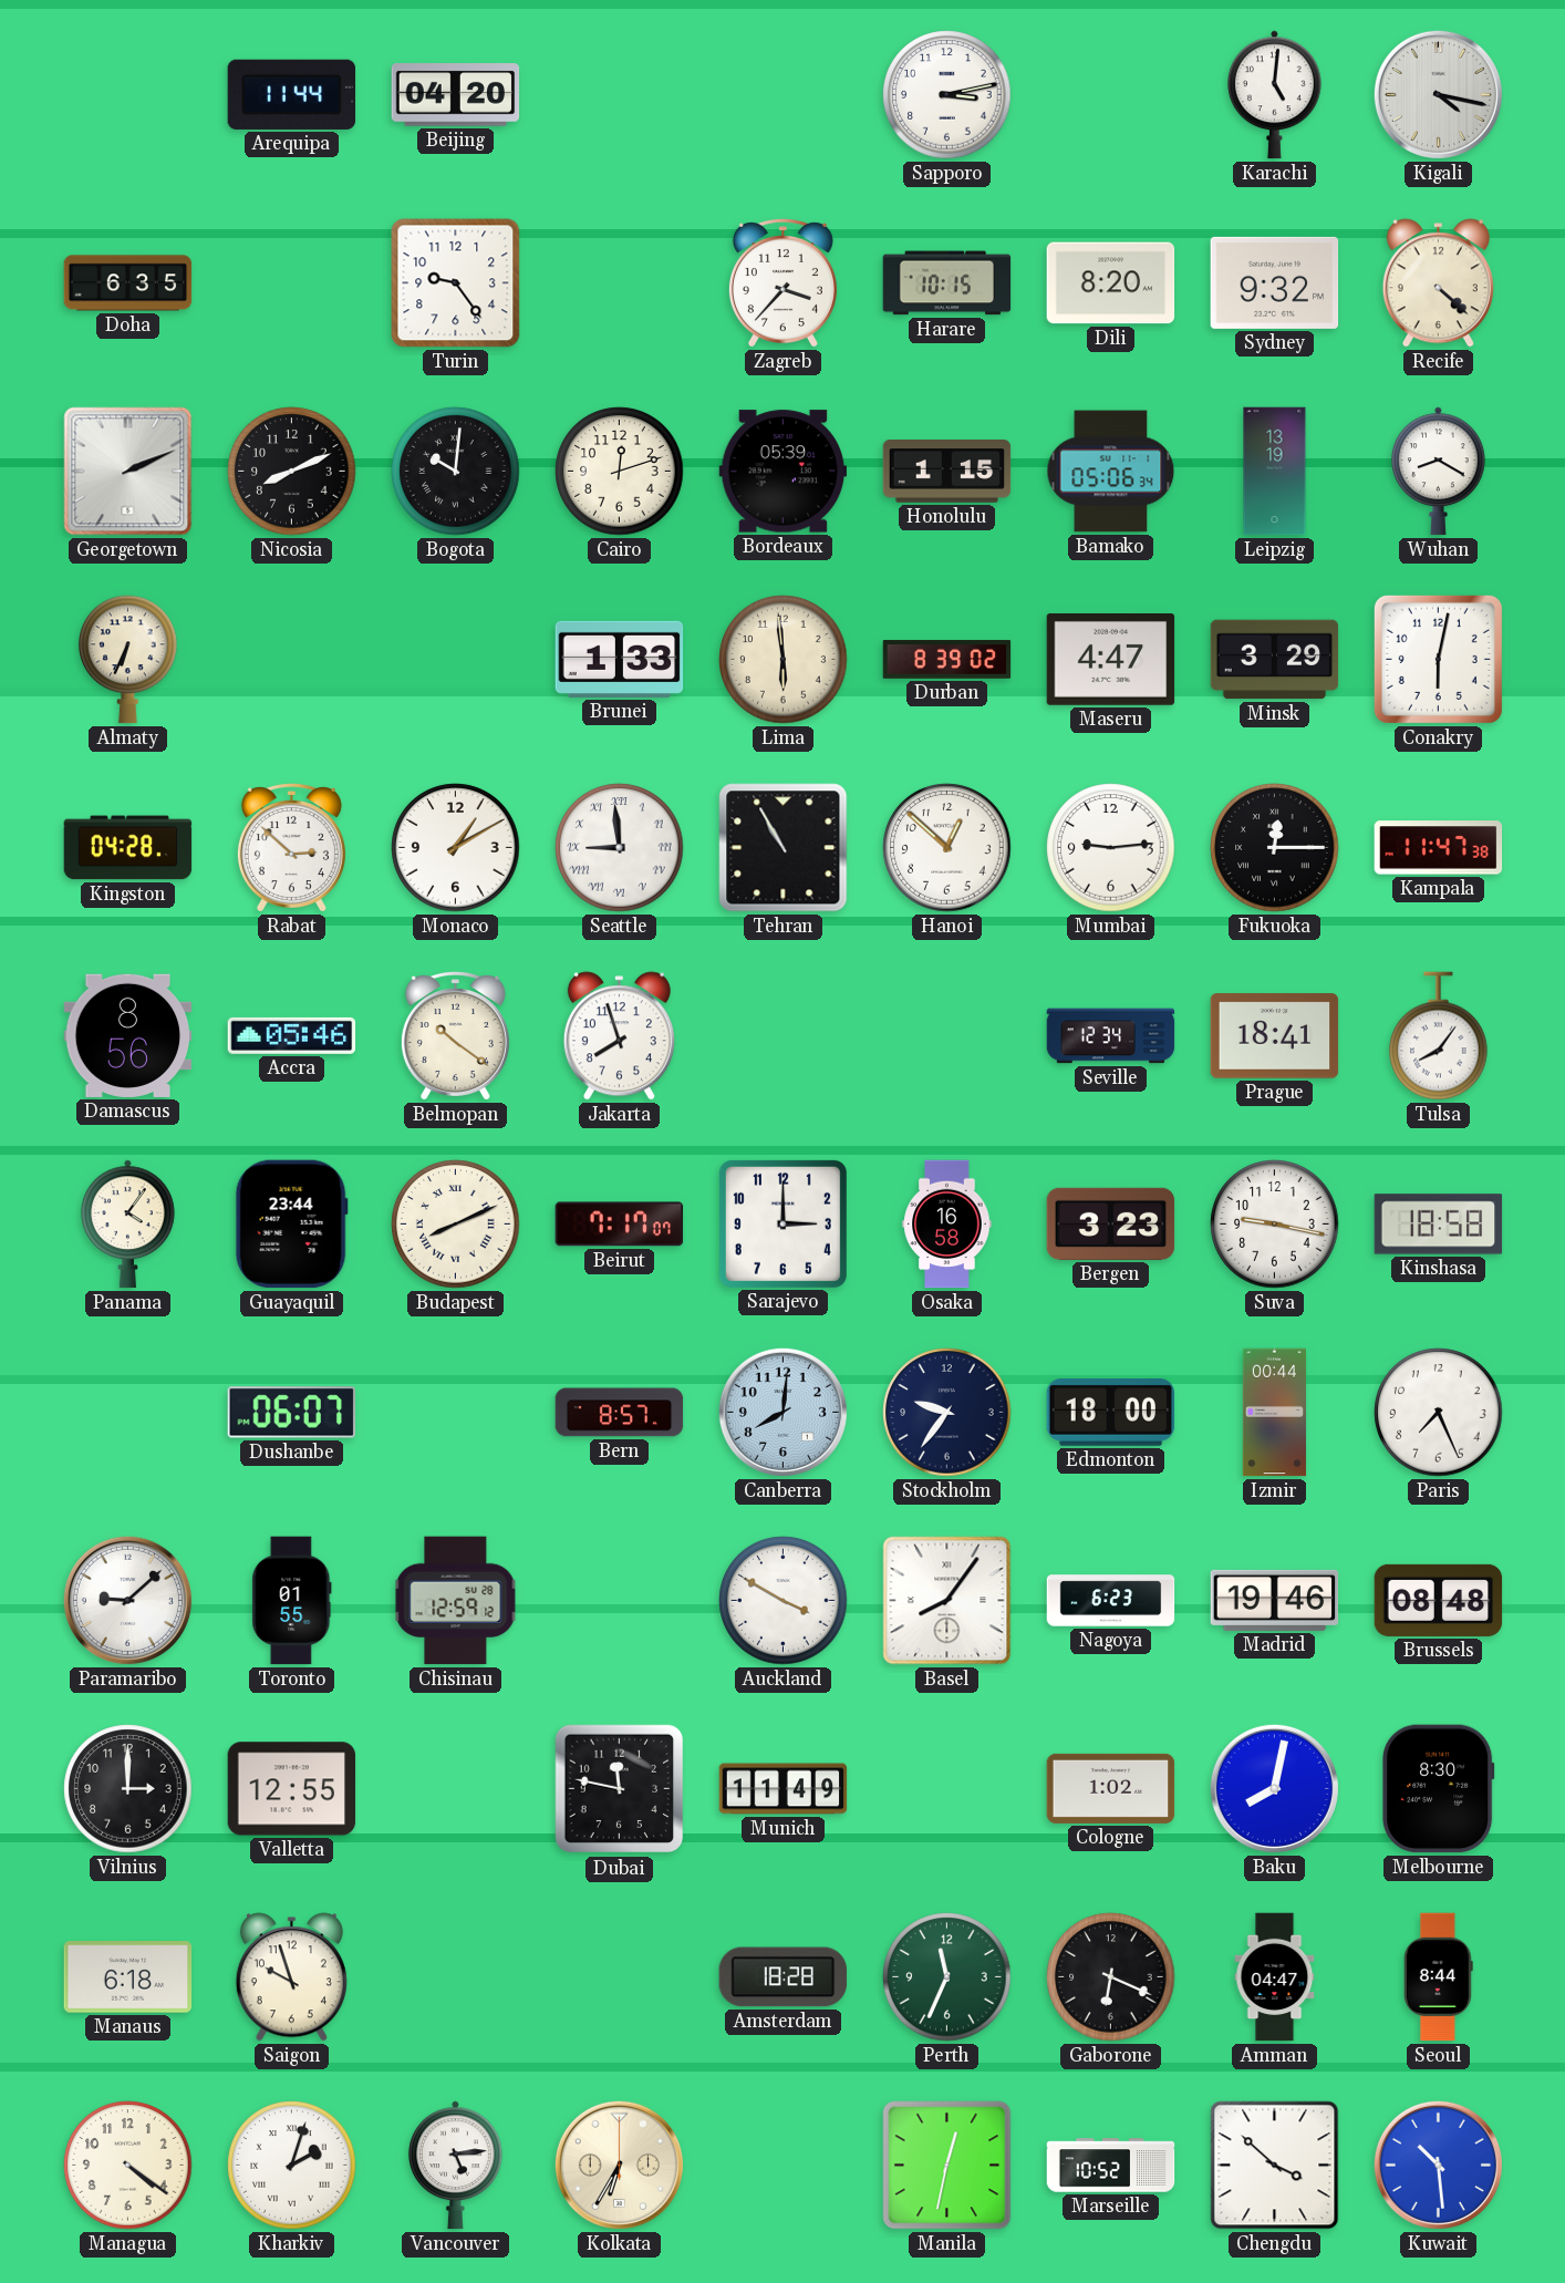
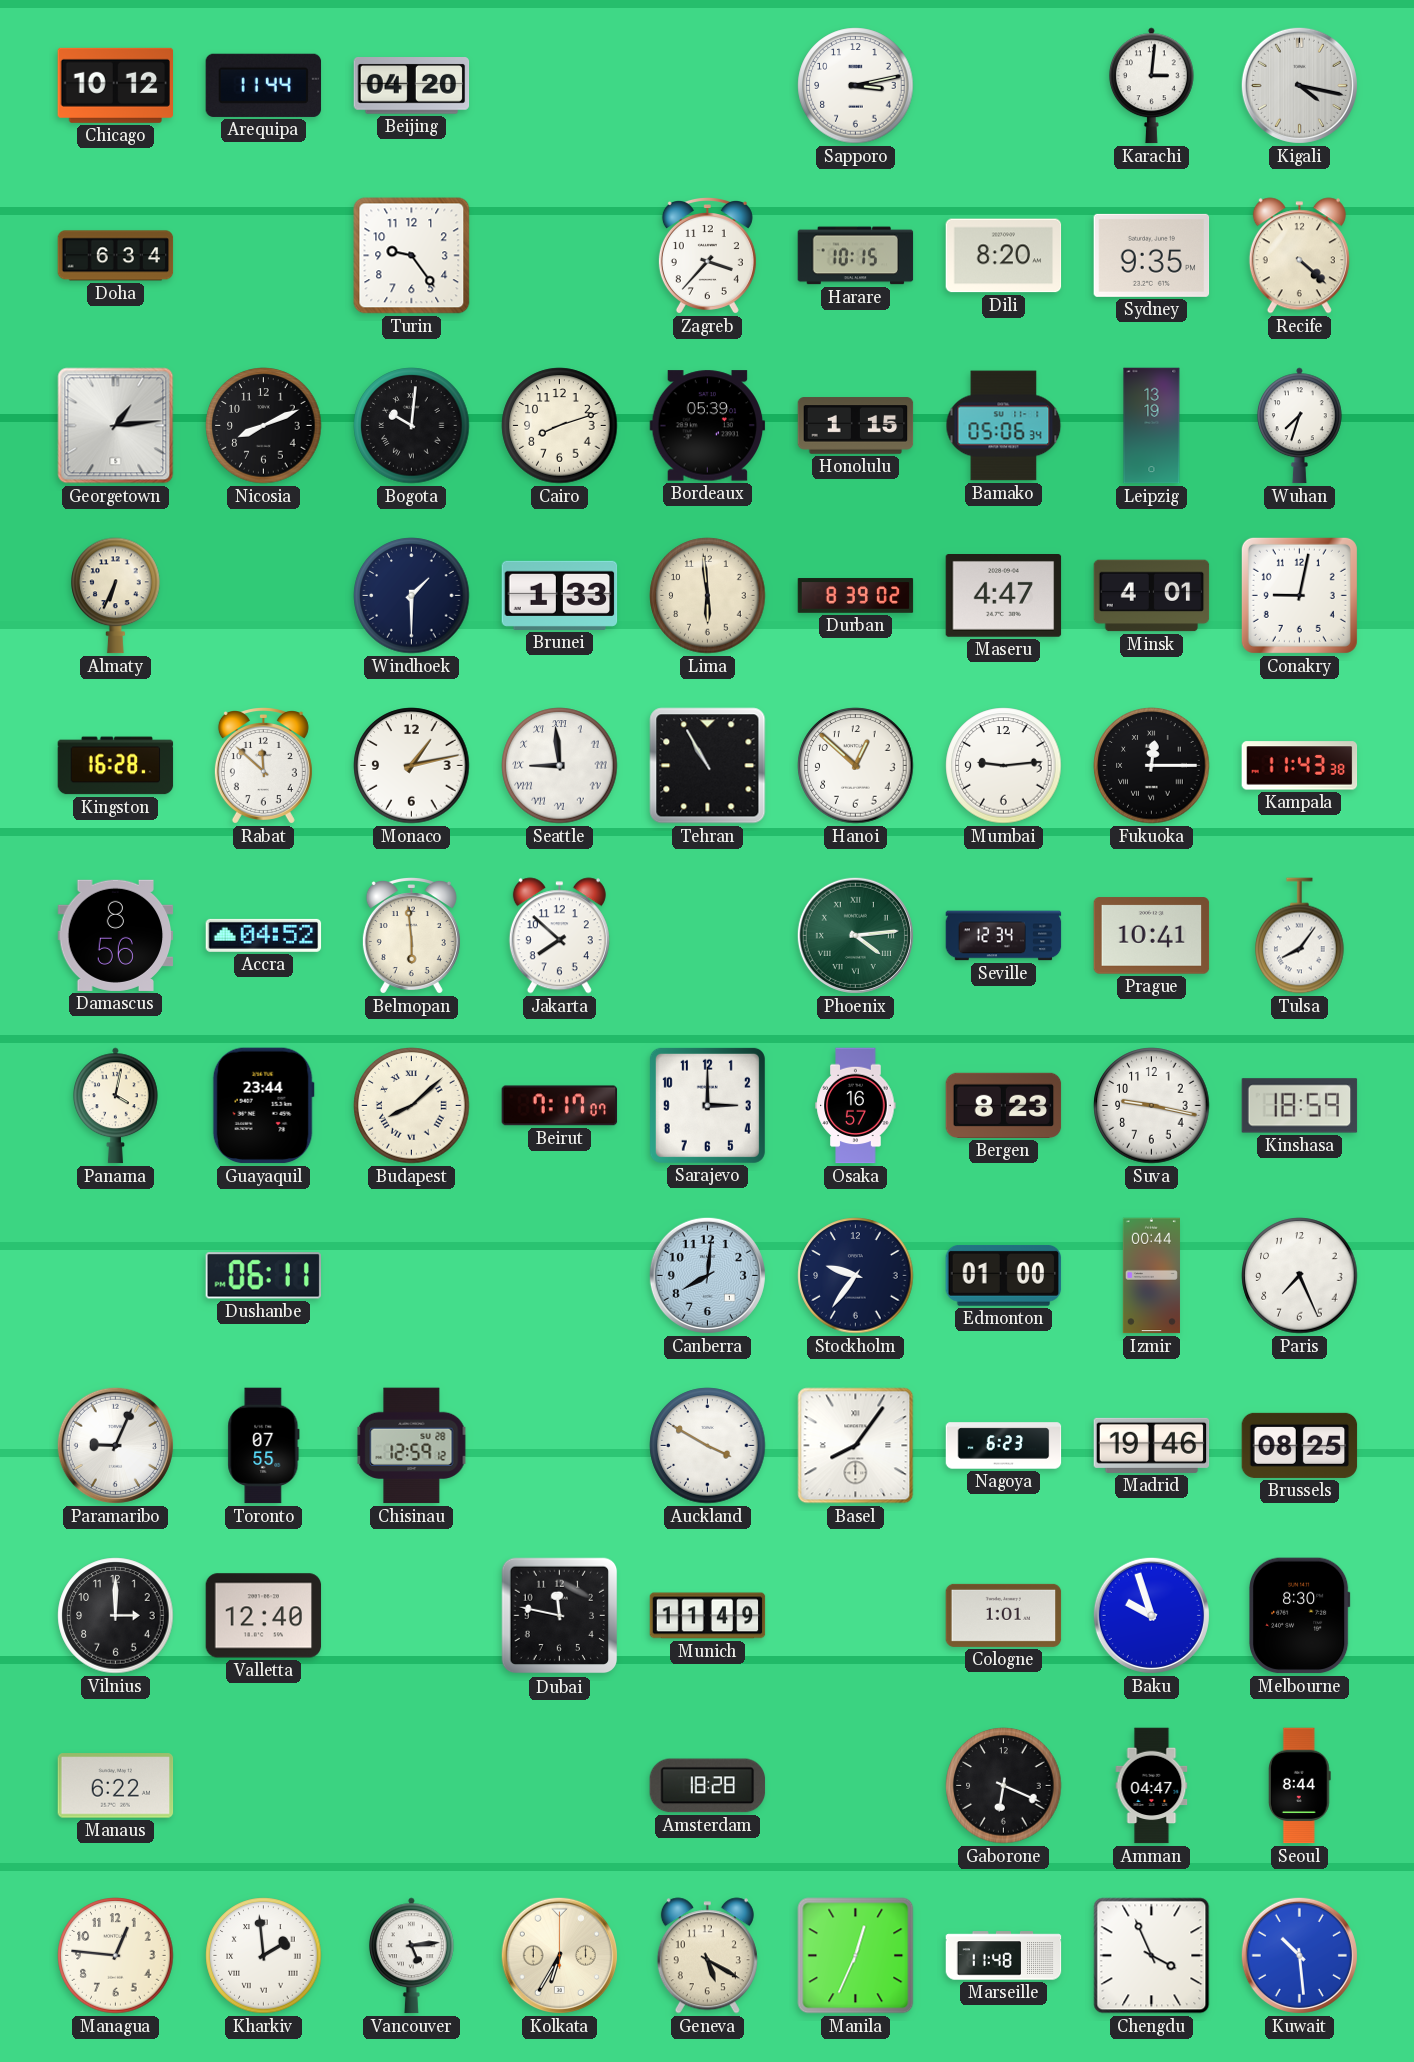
Chicago: none -> 10:12
Karachi: 5:01 -> 3:01
Doha: 6:35 -> 6:34
Sydney: 9:32 -> 9:35
Georgetown: 2:11 -> 1:14
Cairo: 12:12 -> 8:12
Wuhan: 8:20 -> 7:33
Windhoek: none -> 1:30
Minsk: 3:29 -> 4:01
Conakry: 6:02 -> 9:02
Kingston: 04:28 -> 16:28
Rabat: 2:52 -> 11:52
Monaco: 1:10 -> 1:13
Kampala: 11:47 -> 11:43
Accra: 05:46 -> 04:52
Belmopan: 10:21 -> 5:59
Jakarta: 7:57 -> 7:52
Phoenix: none -> 4:14
Prague: 18:41 -> 10:41
Panama: 4:06 -> 4:02
Budapest: 8:11 -> 8:08
Osaka: 16:58 -> 16:57
Bergen: 3:23 -> 8:23
Kinshasa: 18:58 -> 18:59
Dushanbe: 06:07 -> 06:11
Bern: 8:57 -> none
Edmonton: 18:00 -> 01:00
Paramaribo: 9:08 -> 9:04
Toronto: 01:55 -> 07:55
Brussels: 08:48 -> 08:25
Valletta: 12:55 -> 12:40
Cologne: 1:02 -> 1:01
Baku: 8:02 -> 9:57
Manaus: 6:18 -> 6:22
Saigon: 9:57 -> none
Perth: 11:34 -> none
Managua: 4:21 -> 12:46
Kharkiv: 2:03 -> 1:59
Geneva: none -> 5:20
Manila: 12:32 -> 12:34
Marseille: 10:52 -> 11:48
Chengdu: 3:52 -> 3:56
